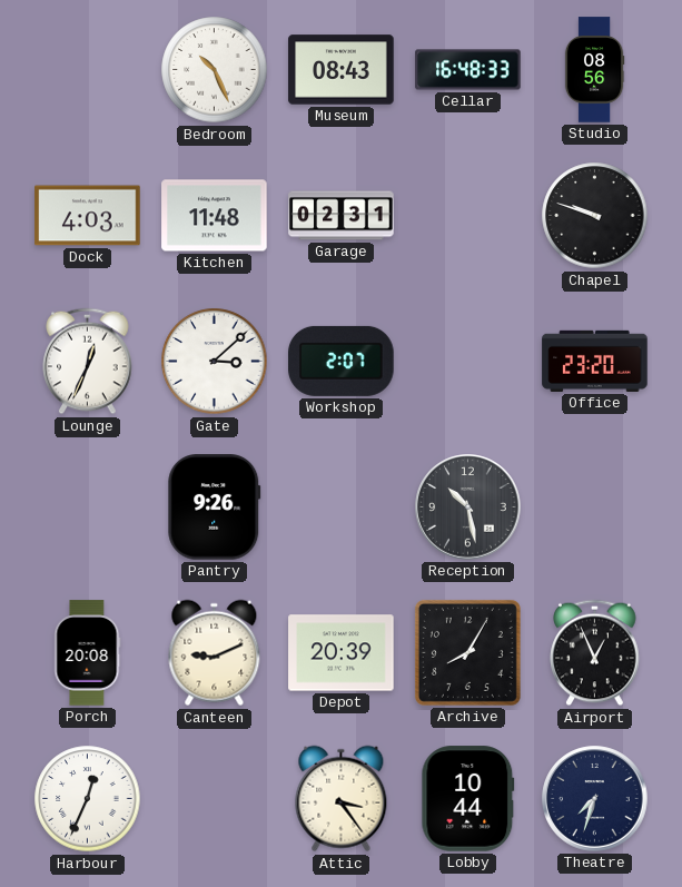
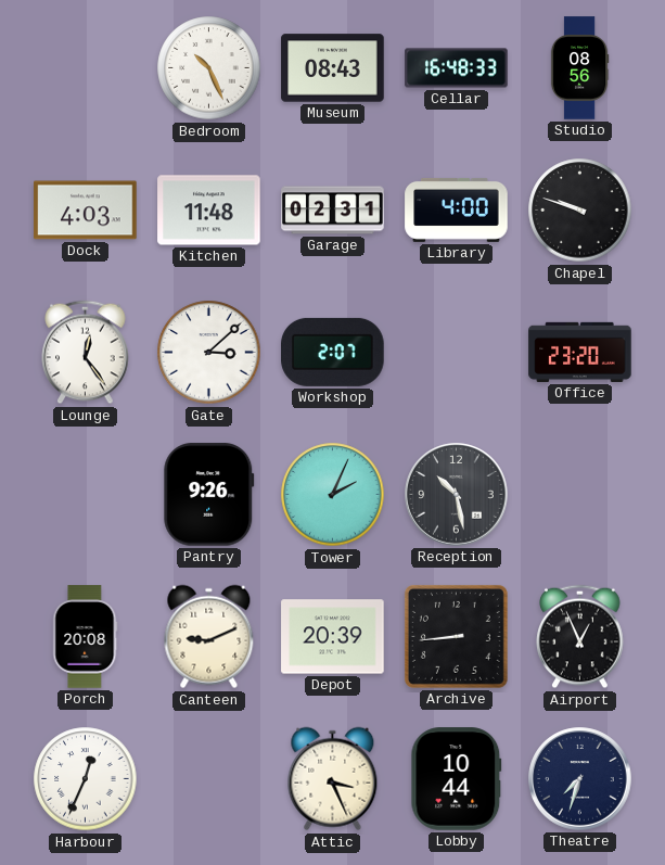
Library: none -> 4:00
Lounge: 12:34 -> 12:24
Tower: none -> 2:04
Archive: 8:05 -> 8:44
Attic: 3:24 -> 3:26
